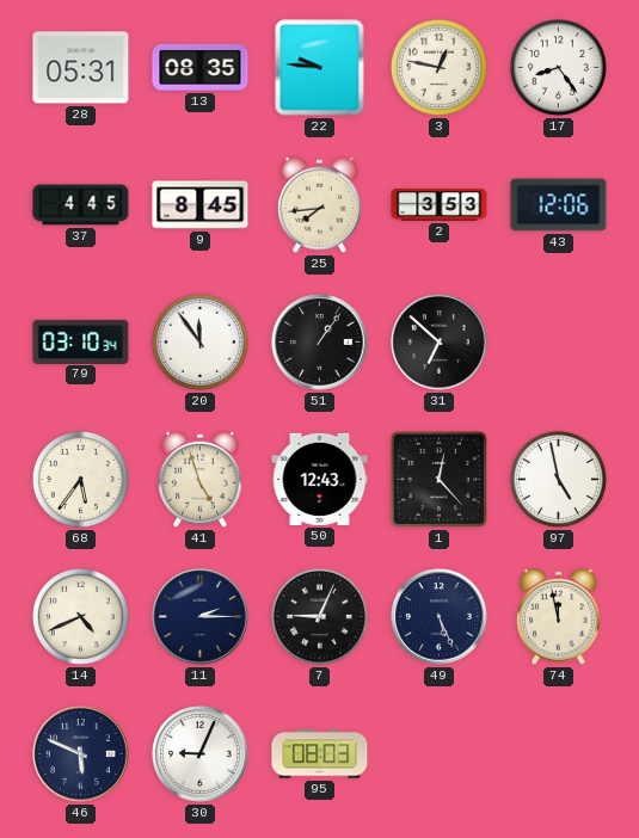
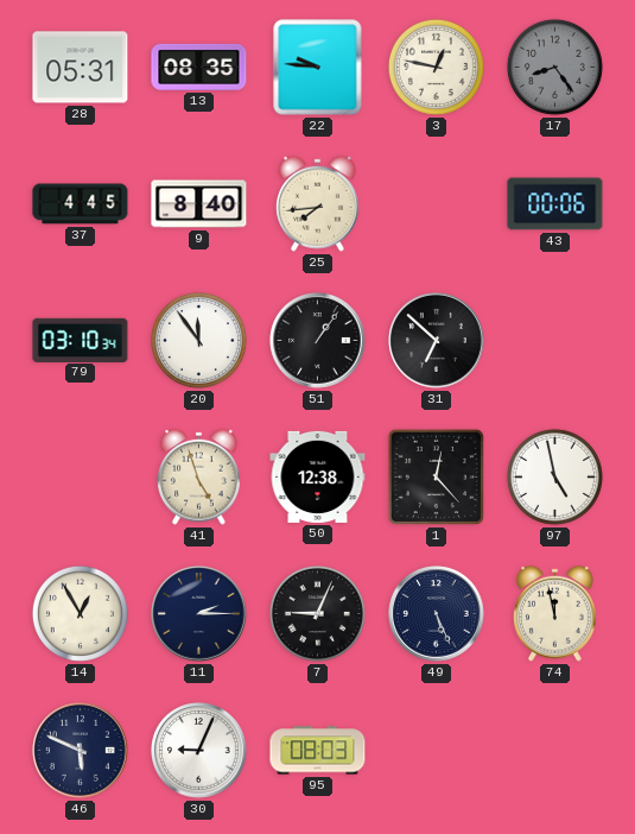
17 dial: white -> grey
9: 8:45 -> 8:40
2: 3:53 -> none
43: 12:06 -> 00:06
68: 5:36 -> none
50: 12:43 -> 12:38
14: 4:41 -> 12:55
